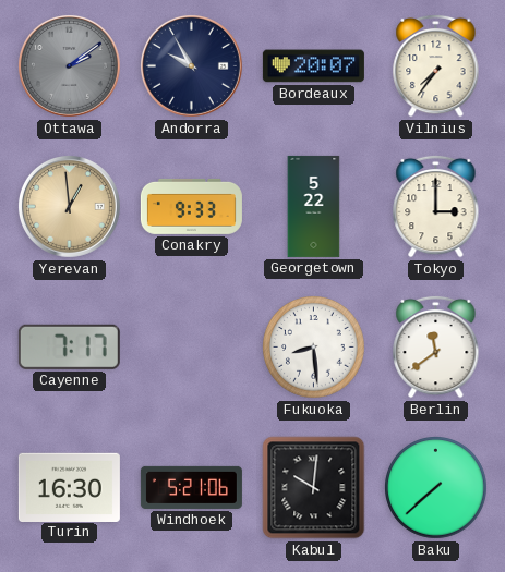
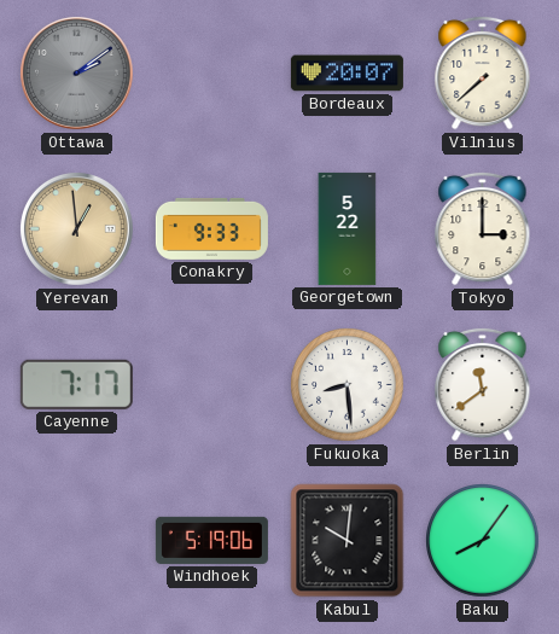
Andorra: 9:55 -> none
Vilnius: 7:36 -> 7:38
Turin: 16:30 -> none
Windhoek: 5:21 -> 5:19
Baku: 7:38 -> 8:06
